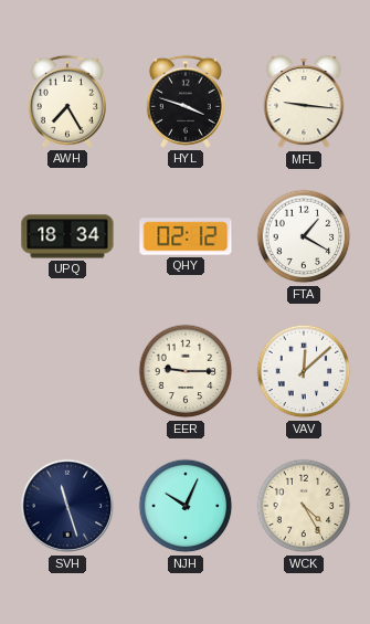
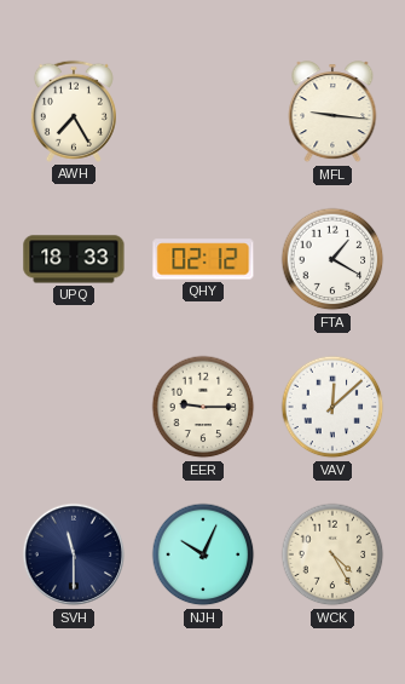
HYL: 3:48 -> none
UPQ: 18:34 -> 18:33
SVH: 11:27 -> 11:30
